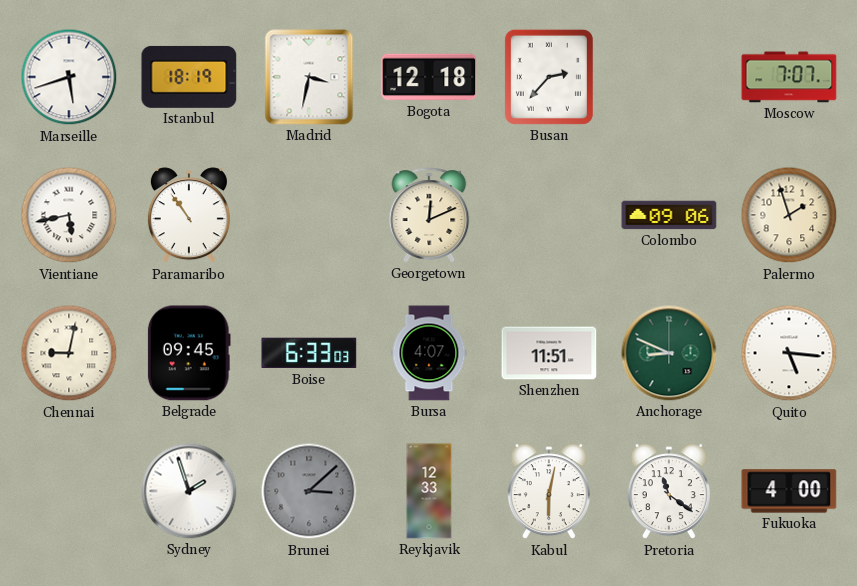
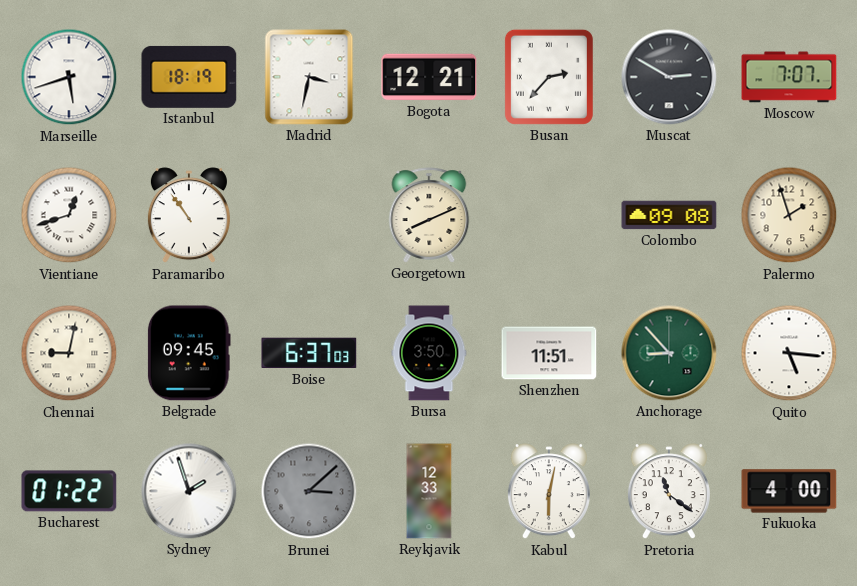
Bogota: 12:18 -> 12:21
Muscat: none -> 2:50
Vientiane: 5:43 -> 12:42
Georgetown: 12:11 -> 8:11
Colombo: 09:06 -> 09:08
Boise: 6:33 -> 6:37
Bursa: 4:07 -> 3:50
Anchorage: 8:49 -> 8:53
Bucharest: none -> 01:22
